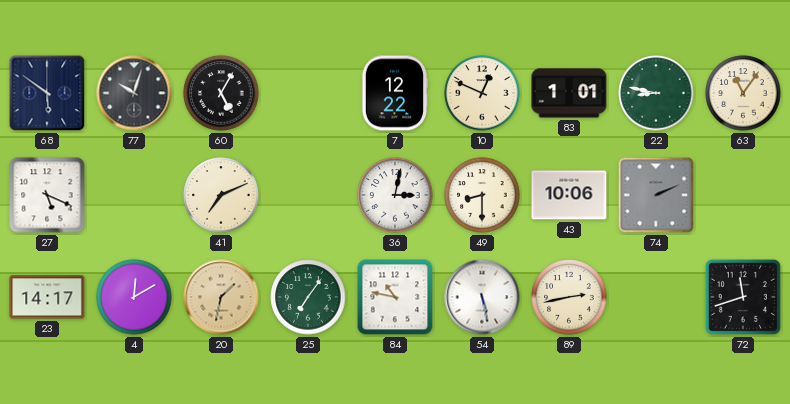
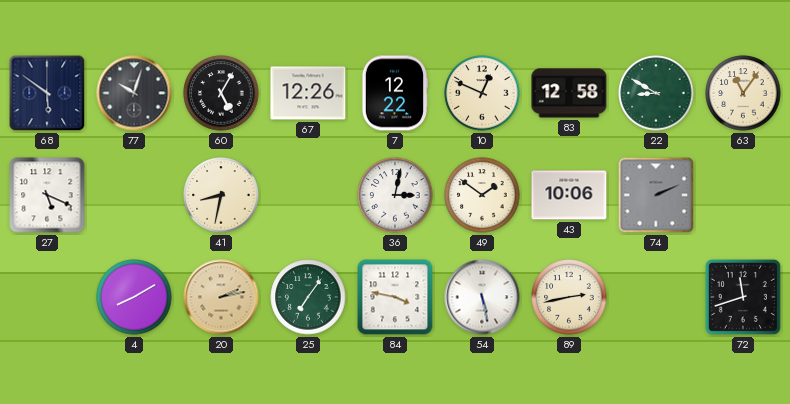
67: none -> 12:26
83: 1:01 -> 12:58
22: 8:47 -> 8:50
41: 7:11 -> 8:32
49: 8:30 -> 1:51
23: 14:17 -> none
4: 12:10 -> 8:10
20: 1:32 -> 2:13
84: 10:47 -> 3:47
